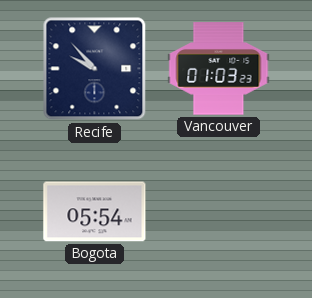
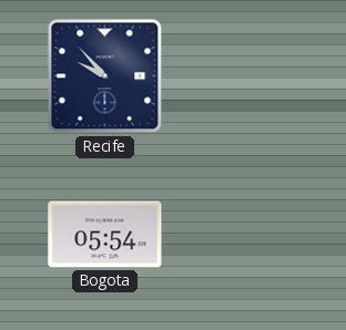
Vancouver: 01:03 -> none
